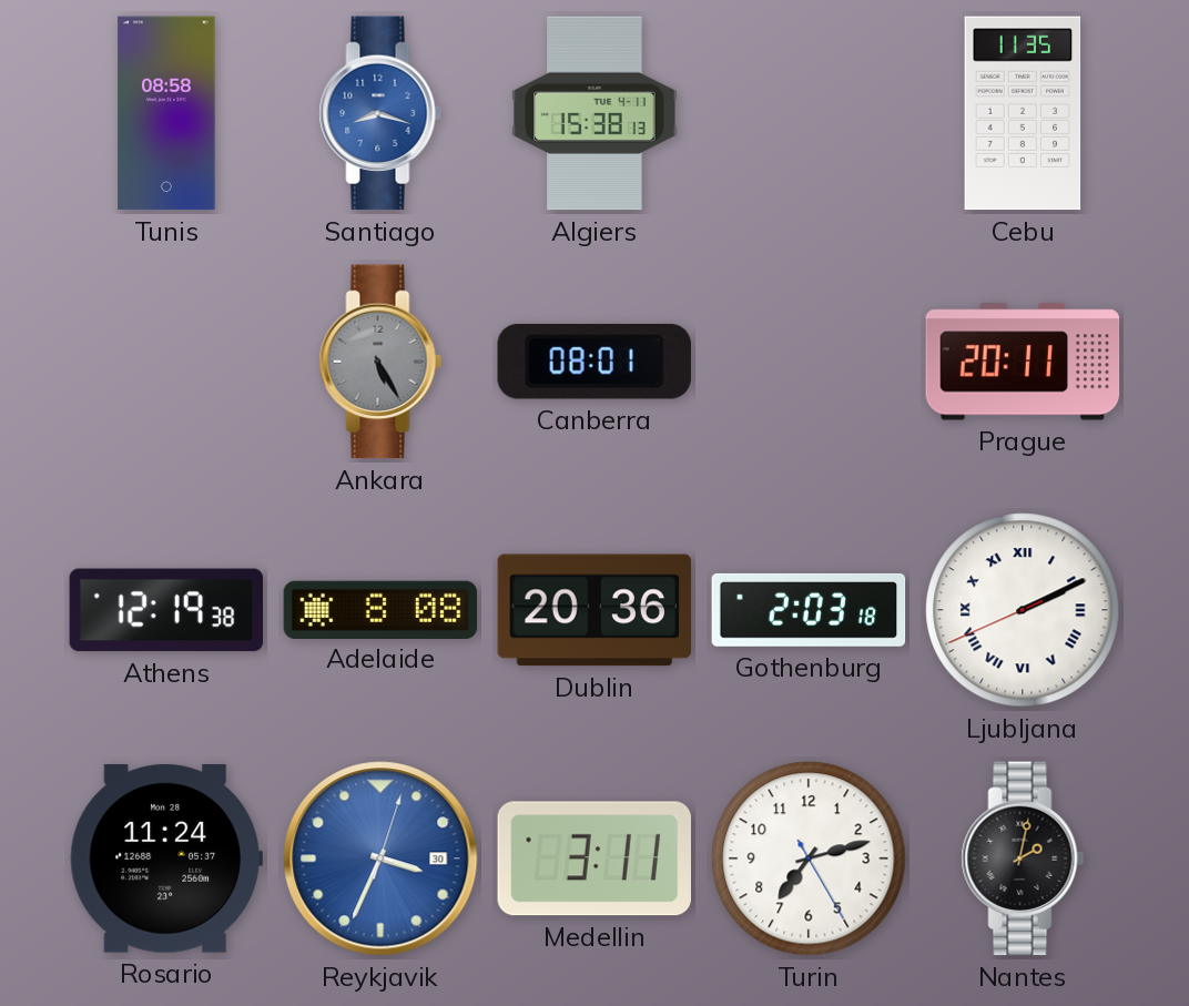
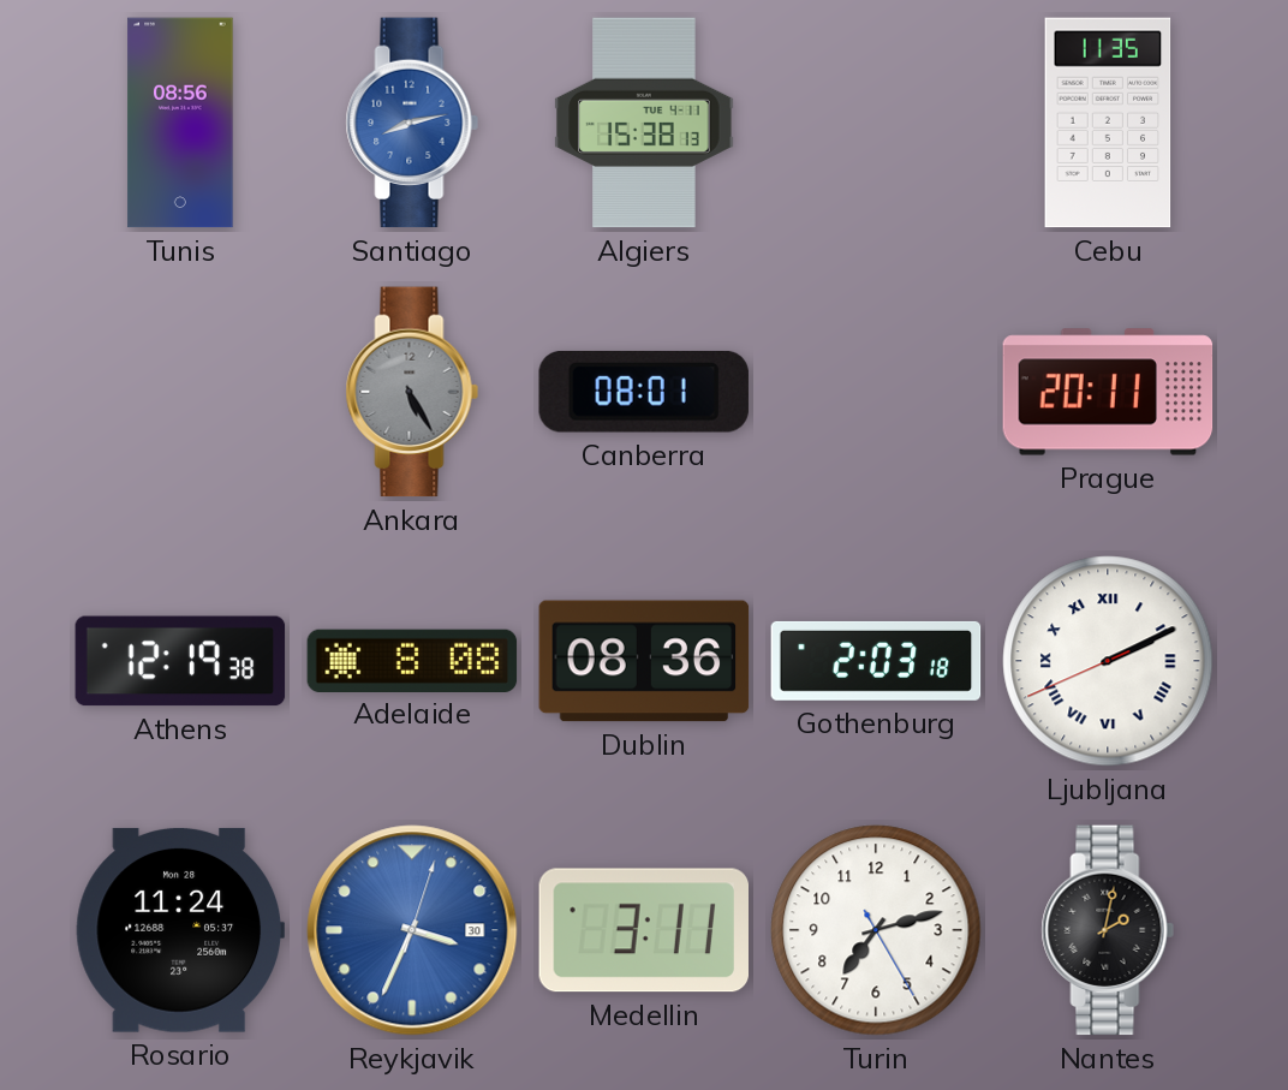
Tunis: 08:58 -> 08:56
Santiago: 8:18 -> 8:13
Dublin: 20:36 -> 08:36
